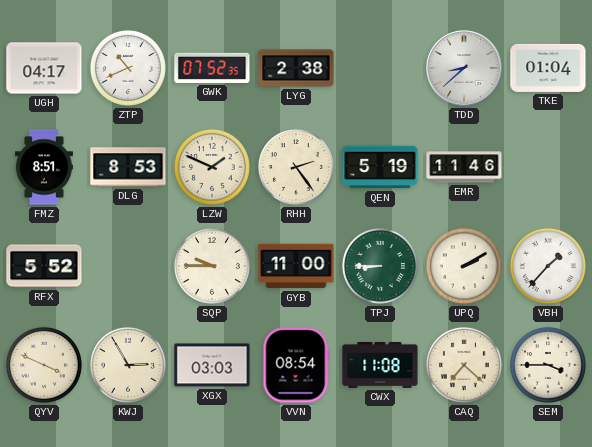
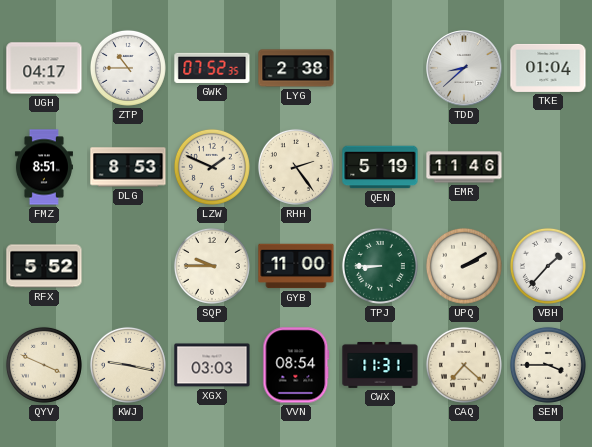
ZTP: 10:41 -> 10:45
KWJ: 2:55 -> 9:17
CWX: 11:08 -> 11:31
